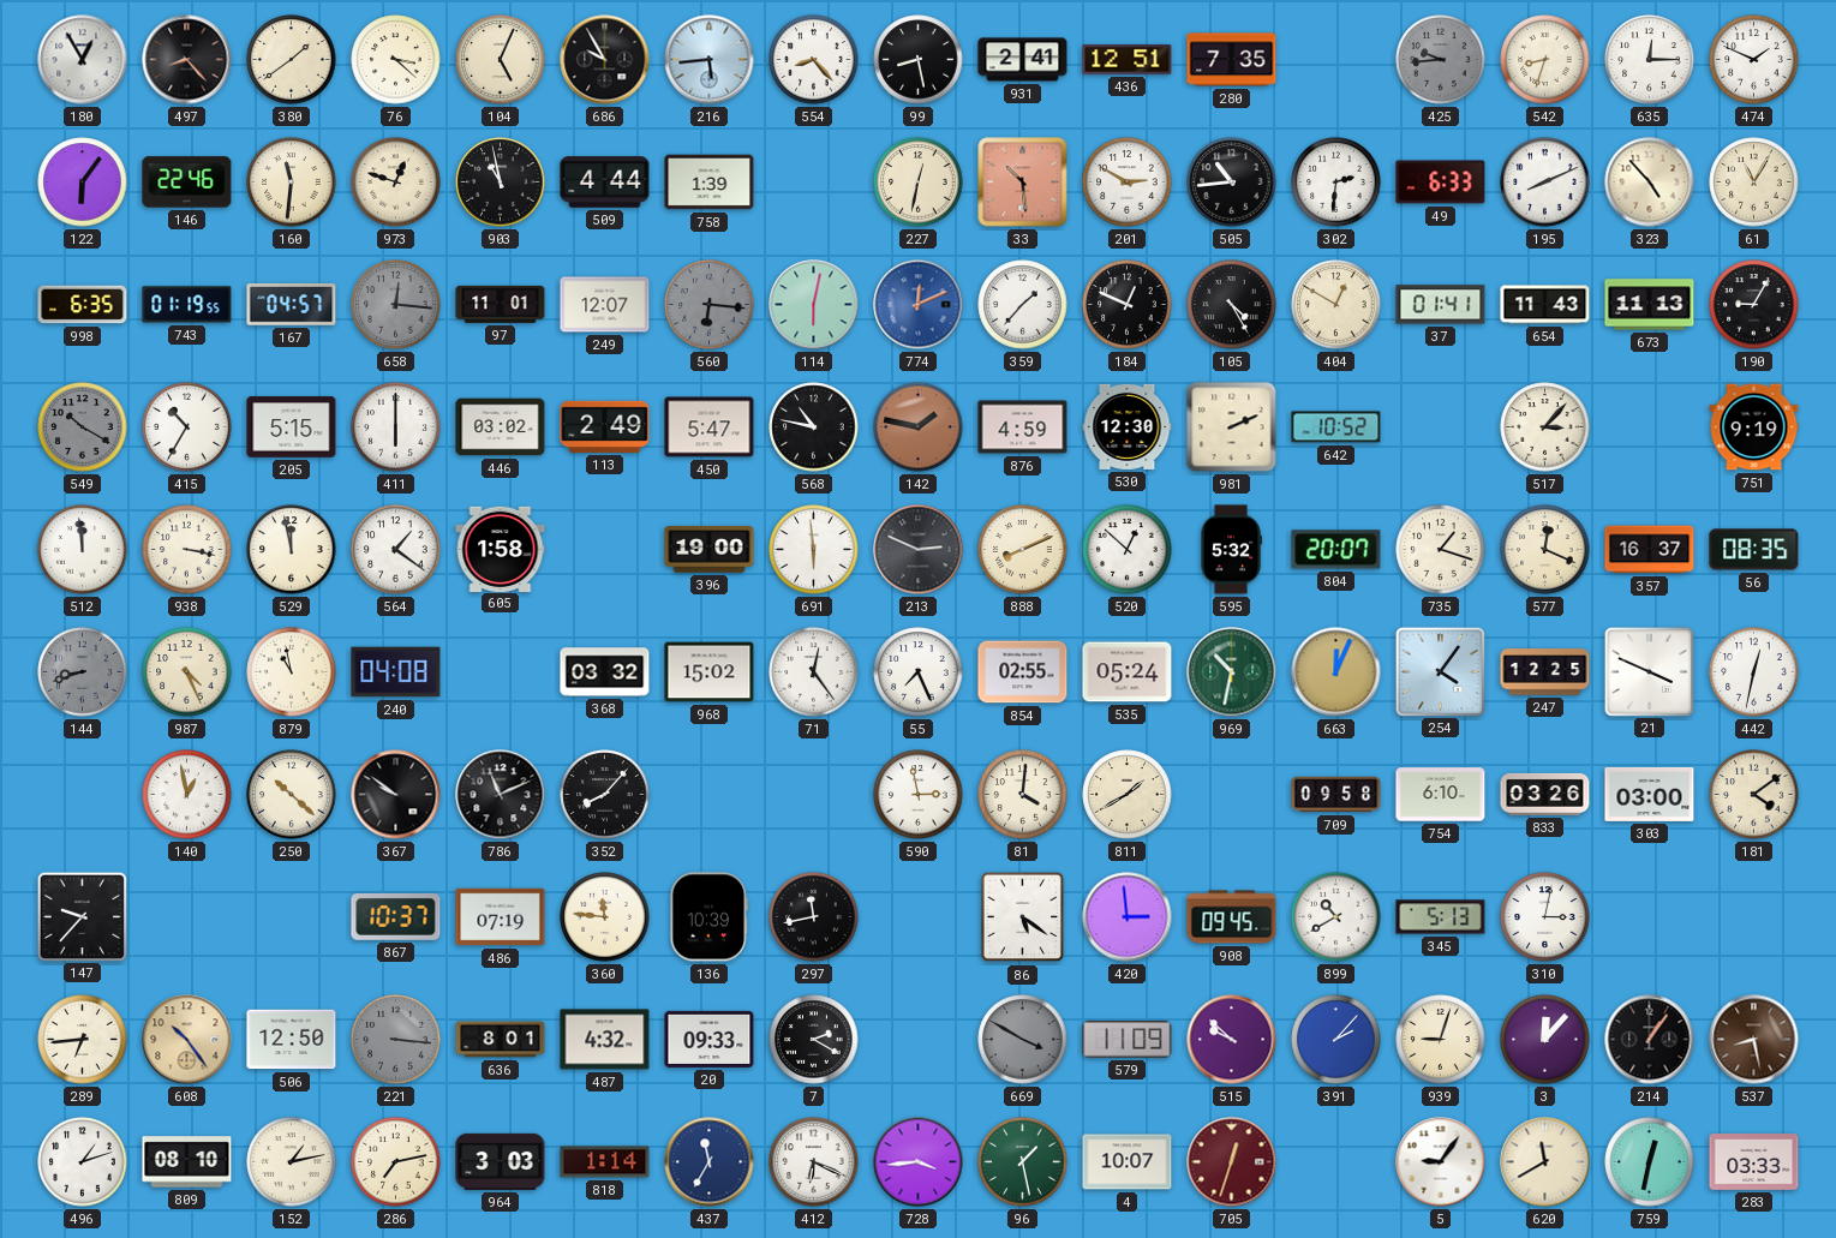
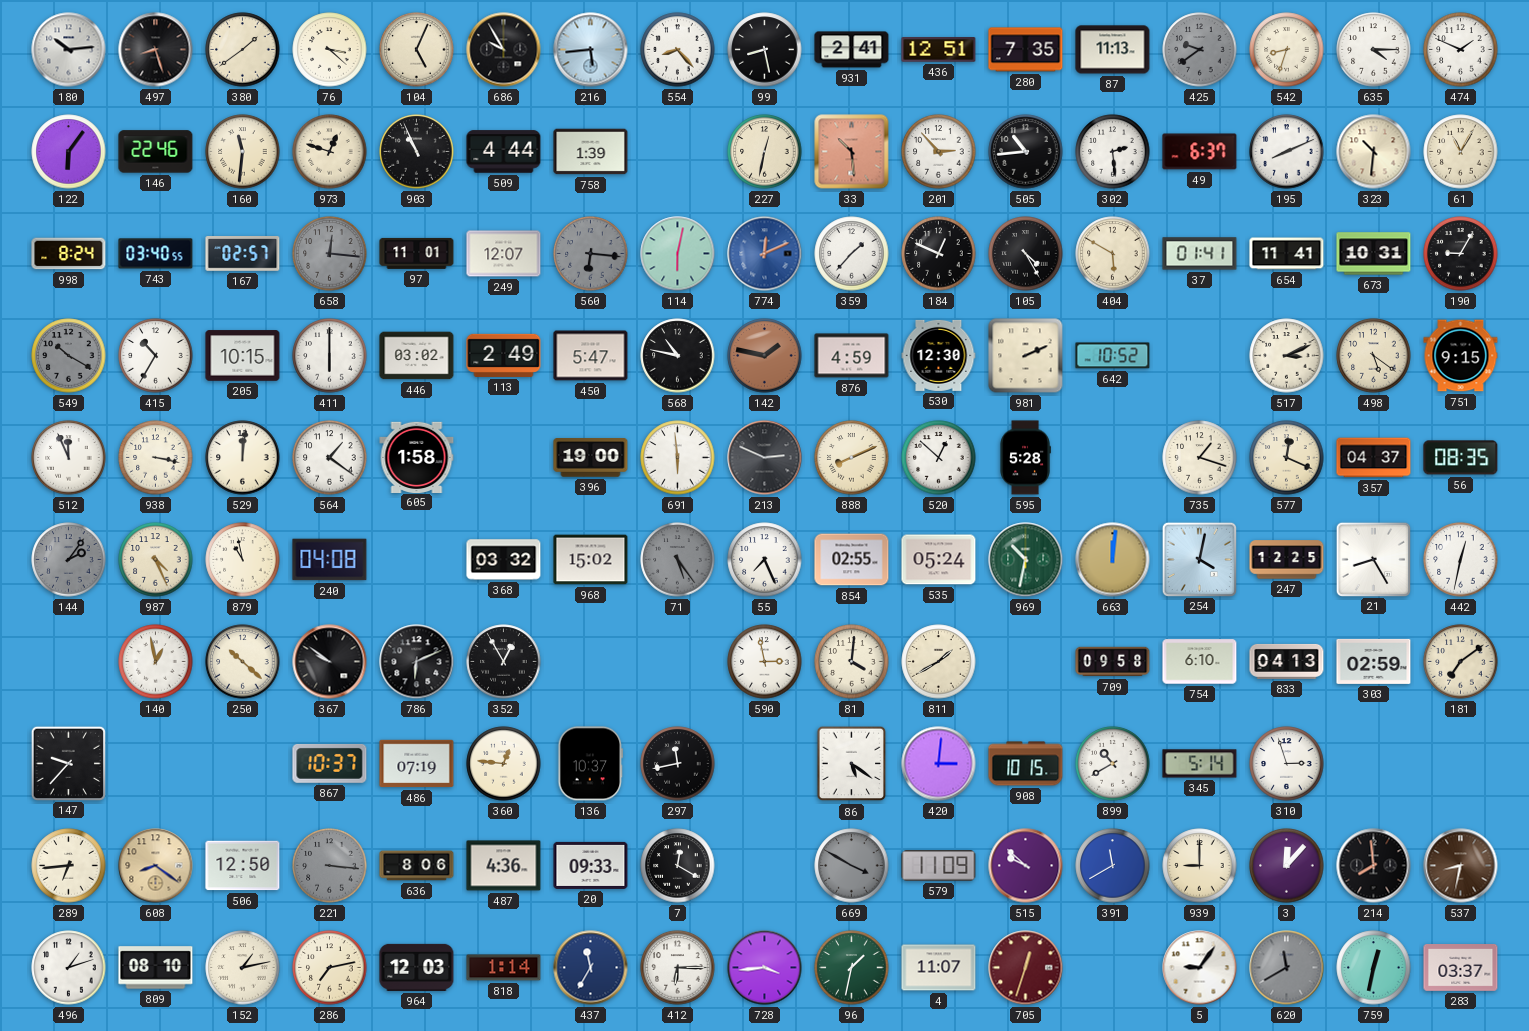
180: 12:55 -> 10:14
497: 8:23 -> 8:27
87: none -> 11:13
425: 9:44 -> 9:39
635: 12:15 -> 4:15
903: 10:58 -> 10:56
201: 2:50 -> 2:53
302: 2:31 -> 2:29
49: 6:33 -> 6:37
323: 4:53 -> 10:31
998: 6:35 -> 8:24
743: 01:19 -> 03:40
167: 04:57 -> 02:57
404: 12:50 -> 5:50
654: 11:43 -> 11:41
673: 11:13 -> 10:31
205: 5:15 -> 10:15
517: 3:07 -> 3:11
498: none -> 5:21
751: 9:19 -> 9:15
512: 11:59 -> 11:56
529: 11:58 -> 12:01
595: 5:32 -> 5:28
804: 20:07 -> none
357: 16:37 -> 04:37
144: 8:42 -> 2:06
71: 12:24 -> 5:24
71 dial: white -> grey
663: 12:04 -> 12:01
254: 4:06 -> 4:02
21: 3:49 -> 8:25
786: 11:11 -> 6:11
352: 8:07 -> 12:55
833: 03:26 -> 04:13
303: 03:00 -> 02:59
181: 4:09 -> 7:09
360: 11:46 -> 12:46
136: 10:39 -> 10:37
420: 2:59 -> 3:01
908: 09:45 -> 10:15
345: 5:13 -> 5:14
310: 3:02 -> 2:57
608: 10:24 -> 8:21
636: 8:01 -> 8:06
487: 4:32 -> 4:36
7: 2:20 -> 12:20
391: 2:07 -> 11:40
939: 9:03 -> 9:00
214: 1:06 -> 7:59
537: 8:28 -> 8:32
964: 3:03 -> 12:03
412: 6:19 -> 6:15
96: 1:28 -> 1:32
4: 10:07 -> 11:07
620 dial: cream -> grey
283: 03:33 -> 03:37
